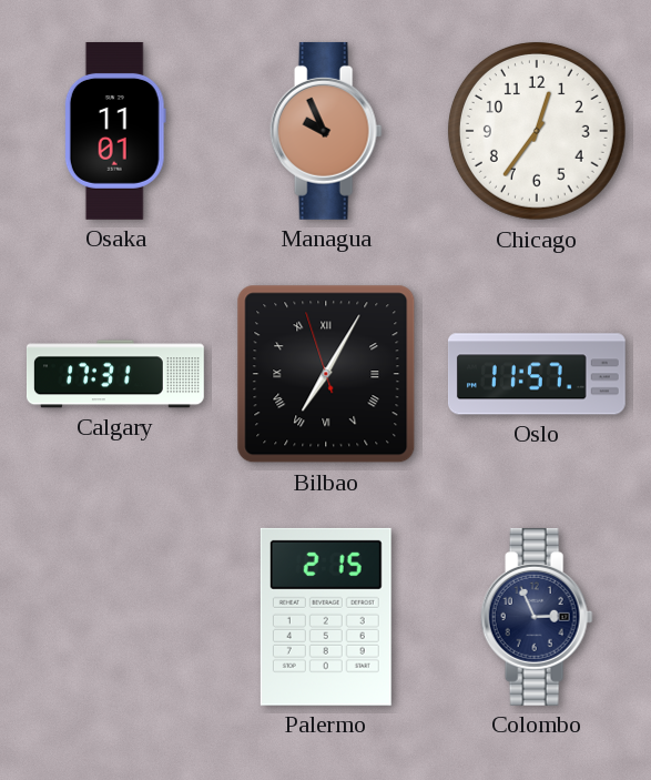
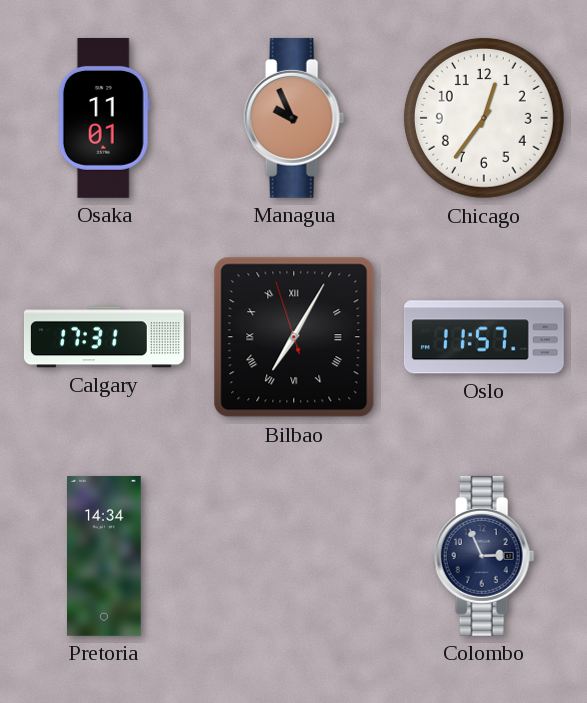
Pretoria: none -> 14:34
Palermo: 2:15 -> none
